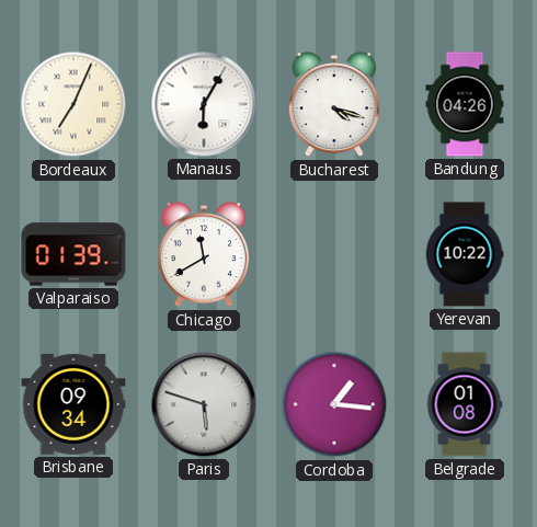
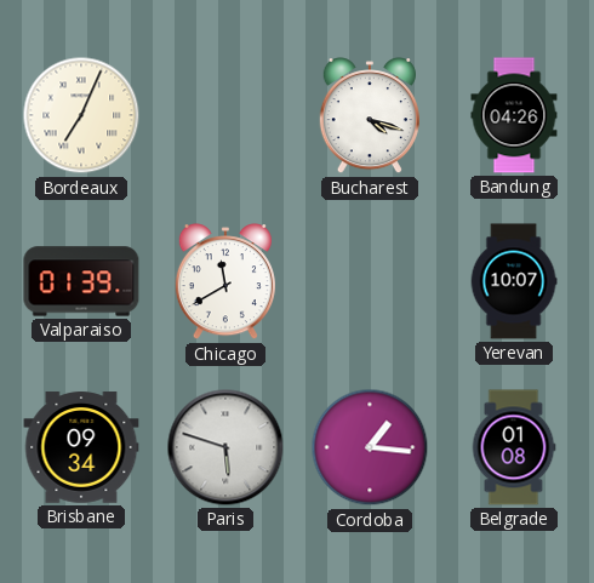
Manaus: 6:05 -> none
Yerevan: 10:22 -> 10:07
